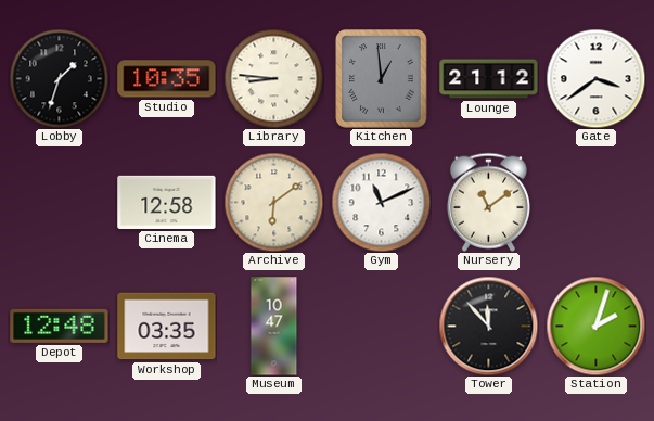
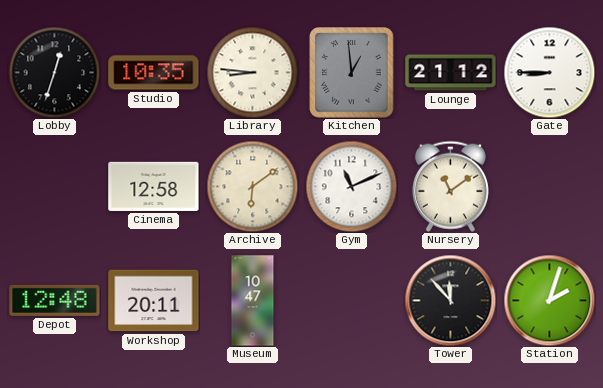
Lobby: 1:33 -> 12:33
Gate: 3:39 -> 8:45
Workshop: 03:35 -> 20:11
